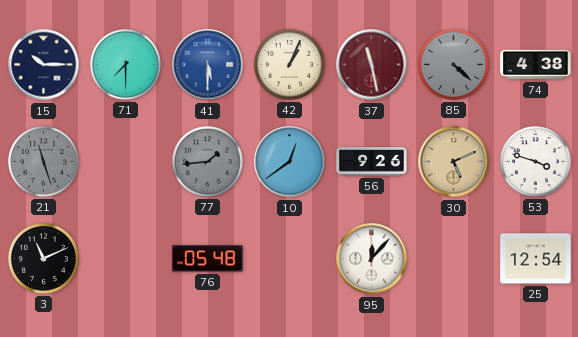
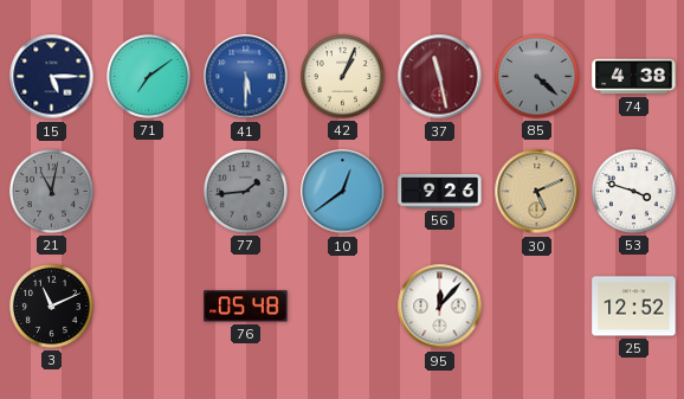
15: 10:15 -> 5:15
71: 7:30 -> 7:09
21: 11:27 -> 11:02
25: 12:54 -> 12:52
